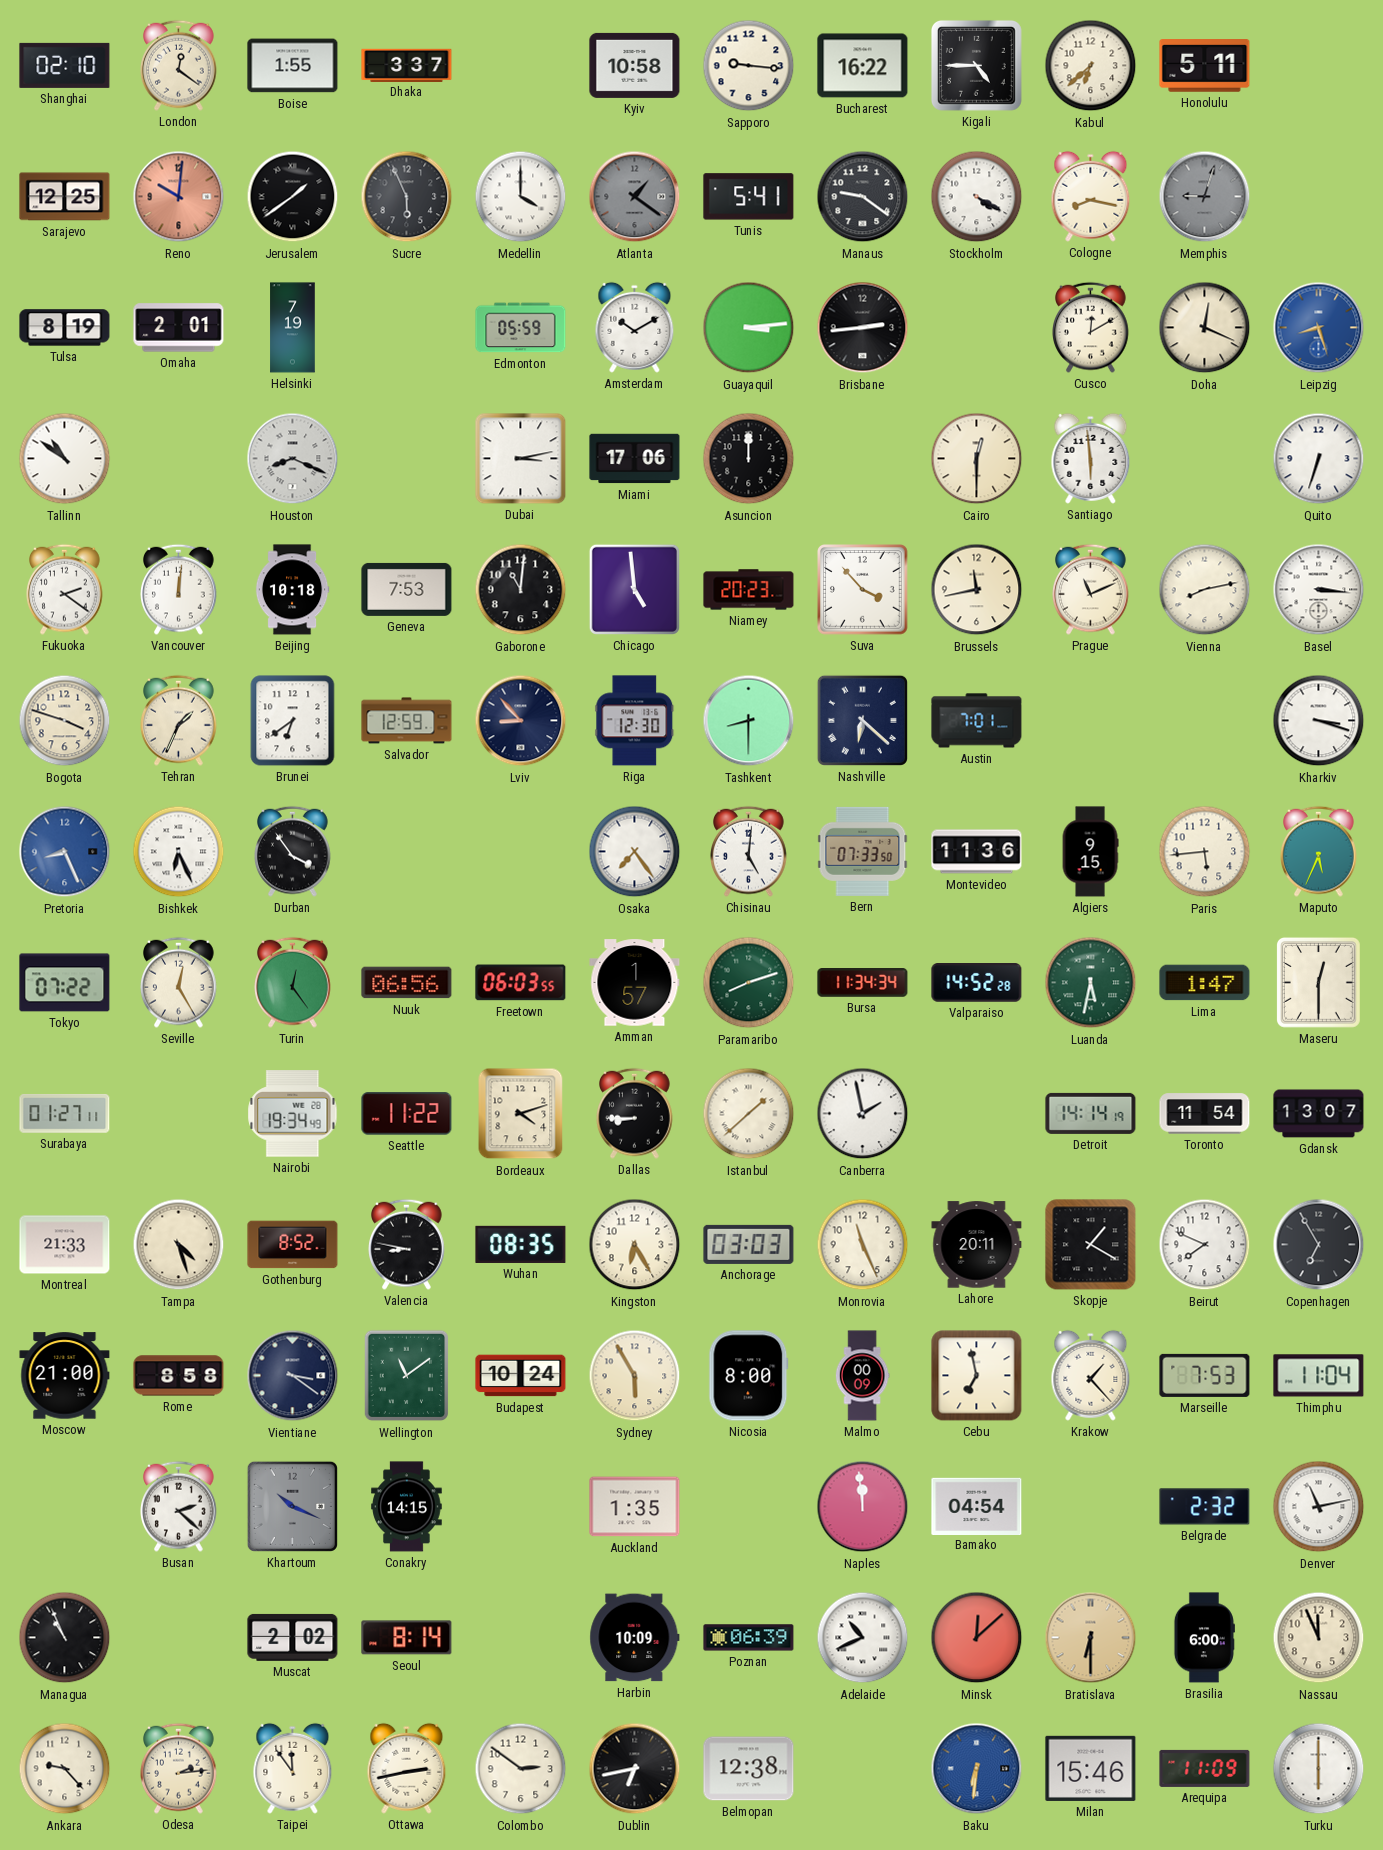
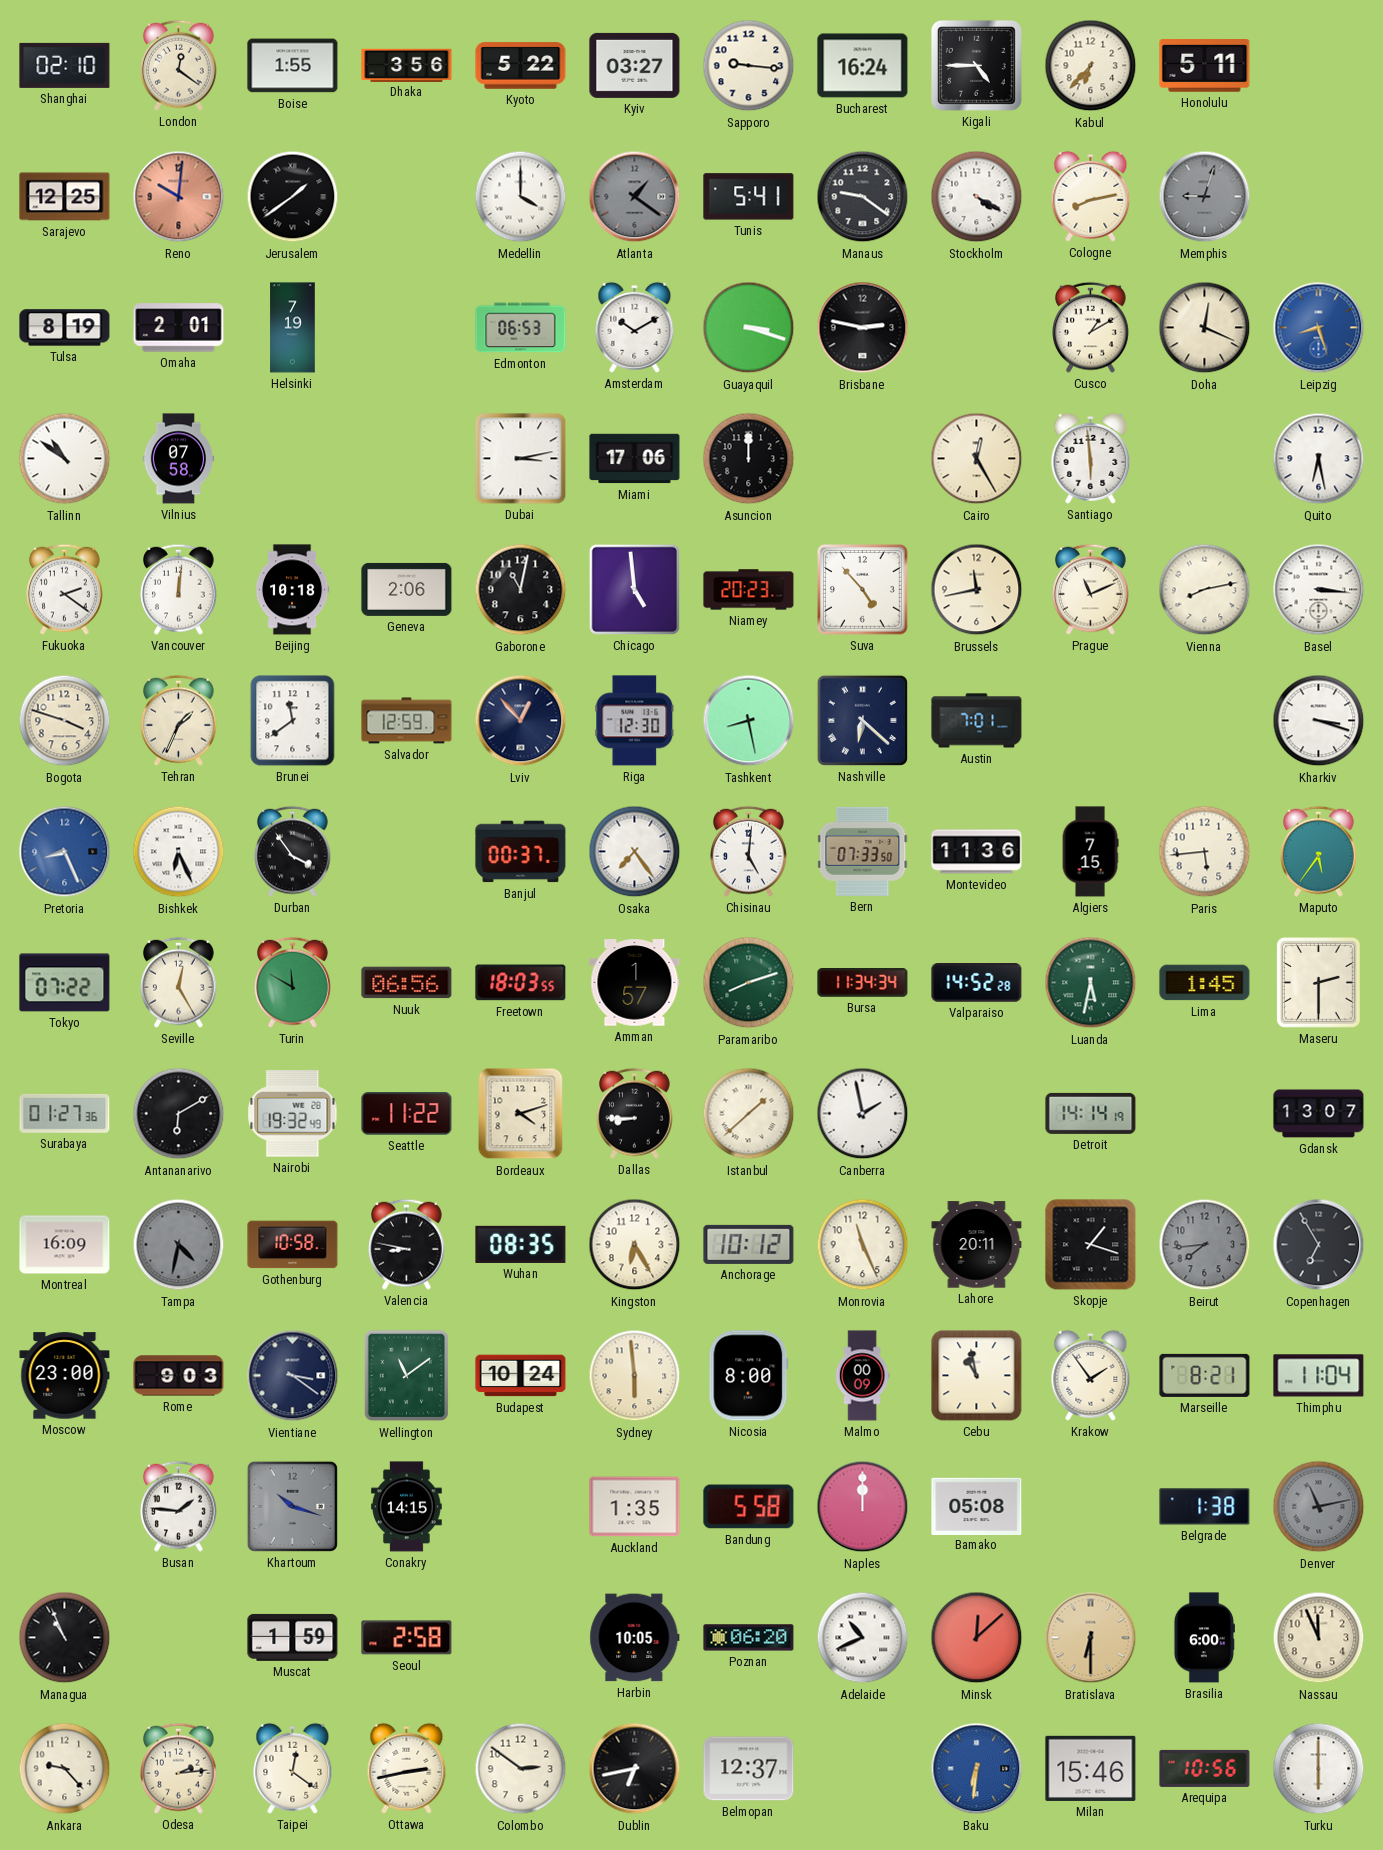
Dhaka: 3:37 -> 3:56
Kyoto: none -> 5:22
Kyiv: 10:58 -> 03:27
Bucharest: 16:22 -> 16:24
Kabul: 6:38 -> 6:37
Sucre: 5:56 -> none
Cologne: 8:17 -> 8:13
Edmonton: 05:59 -> 06:53
Guayaquil: 3:14 -> 3:18
Brisbane: 2:44 -> 2:47
Cusco: 12:10 -> 1:10
Vilnius: none -> 07:58
Houston: 8:19 -> none
Cairo: 12:30 -> 12:25
Quito: 6:33 -> 6:28
Geneva: 7:53 -> 2:06
Gaborone: 11:01 -> 11:02
Suva: 3:53 -> 4:53
Brunei: 6:39 -> 11:39
Lviv: 8:53 -> 12:53
Tashkent: 8:30 -> 8:28
Banjul: none -> 00:37
Algiers: 9:15 -> 7:15
Maputo: 5:34 -> 5:36
Turin: 12:24 -> 11:50
Freetown: 06:03 -> 18:03
Lima: 1:47 -> 1:45
Maseru: 12:30 -> 2:30
Surabaya: 01:27:11 -> 01:27:36
Antananarivo: none -> 6:10
Nairobi: 19:34 -> 19:32
Toronto: 11:54 -> none
Montreal: 21:33 -> 16:09
Tampa: 4:27 -> 4:32
Tampa dial: cream -> grey
Gothenburg: 8:52 -> 10:58
Anchorage: 03:03 -> 10:12
Skopje: 1:20 -> 1:18
Beirut: 7:49 -> 7:44
Beirut dial: white -> grey
Moscow: 21:00 -> 23:00
Rome: 8:58 -> 9:03
Sydney: 5:55 -> 5:59
Cebu: 6:58 -> 10:58
Krakow: 1:23 -> 1:54
Marseille: 7:53 -> 8:21
Busan: 2:22 -> 1:46
Khartoum: 10:19 -> 10:18
Bandung: none -> 5:58
Naples: 11:59 -> 12:00
Bamako: 04:54 -> 05:08
Belgrade: 2:32 -> 1:38
Denver dial: white -> grey
Muscat: 2:02 -> 1:59
Seoul: 8:14 -> 2:58
Harbin: 10:09 -> 10:05
Poznan: 06:39 -> 06:20
Taipei: 11:54 -> 12:21
Belmopan: 12:38 -> 12:37
Arequipa: 11:09 -> 10:56
